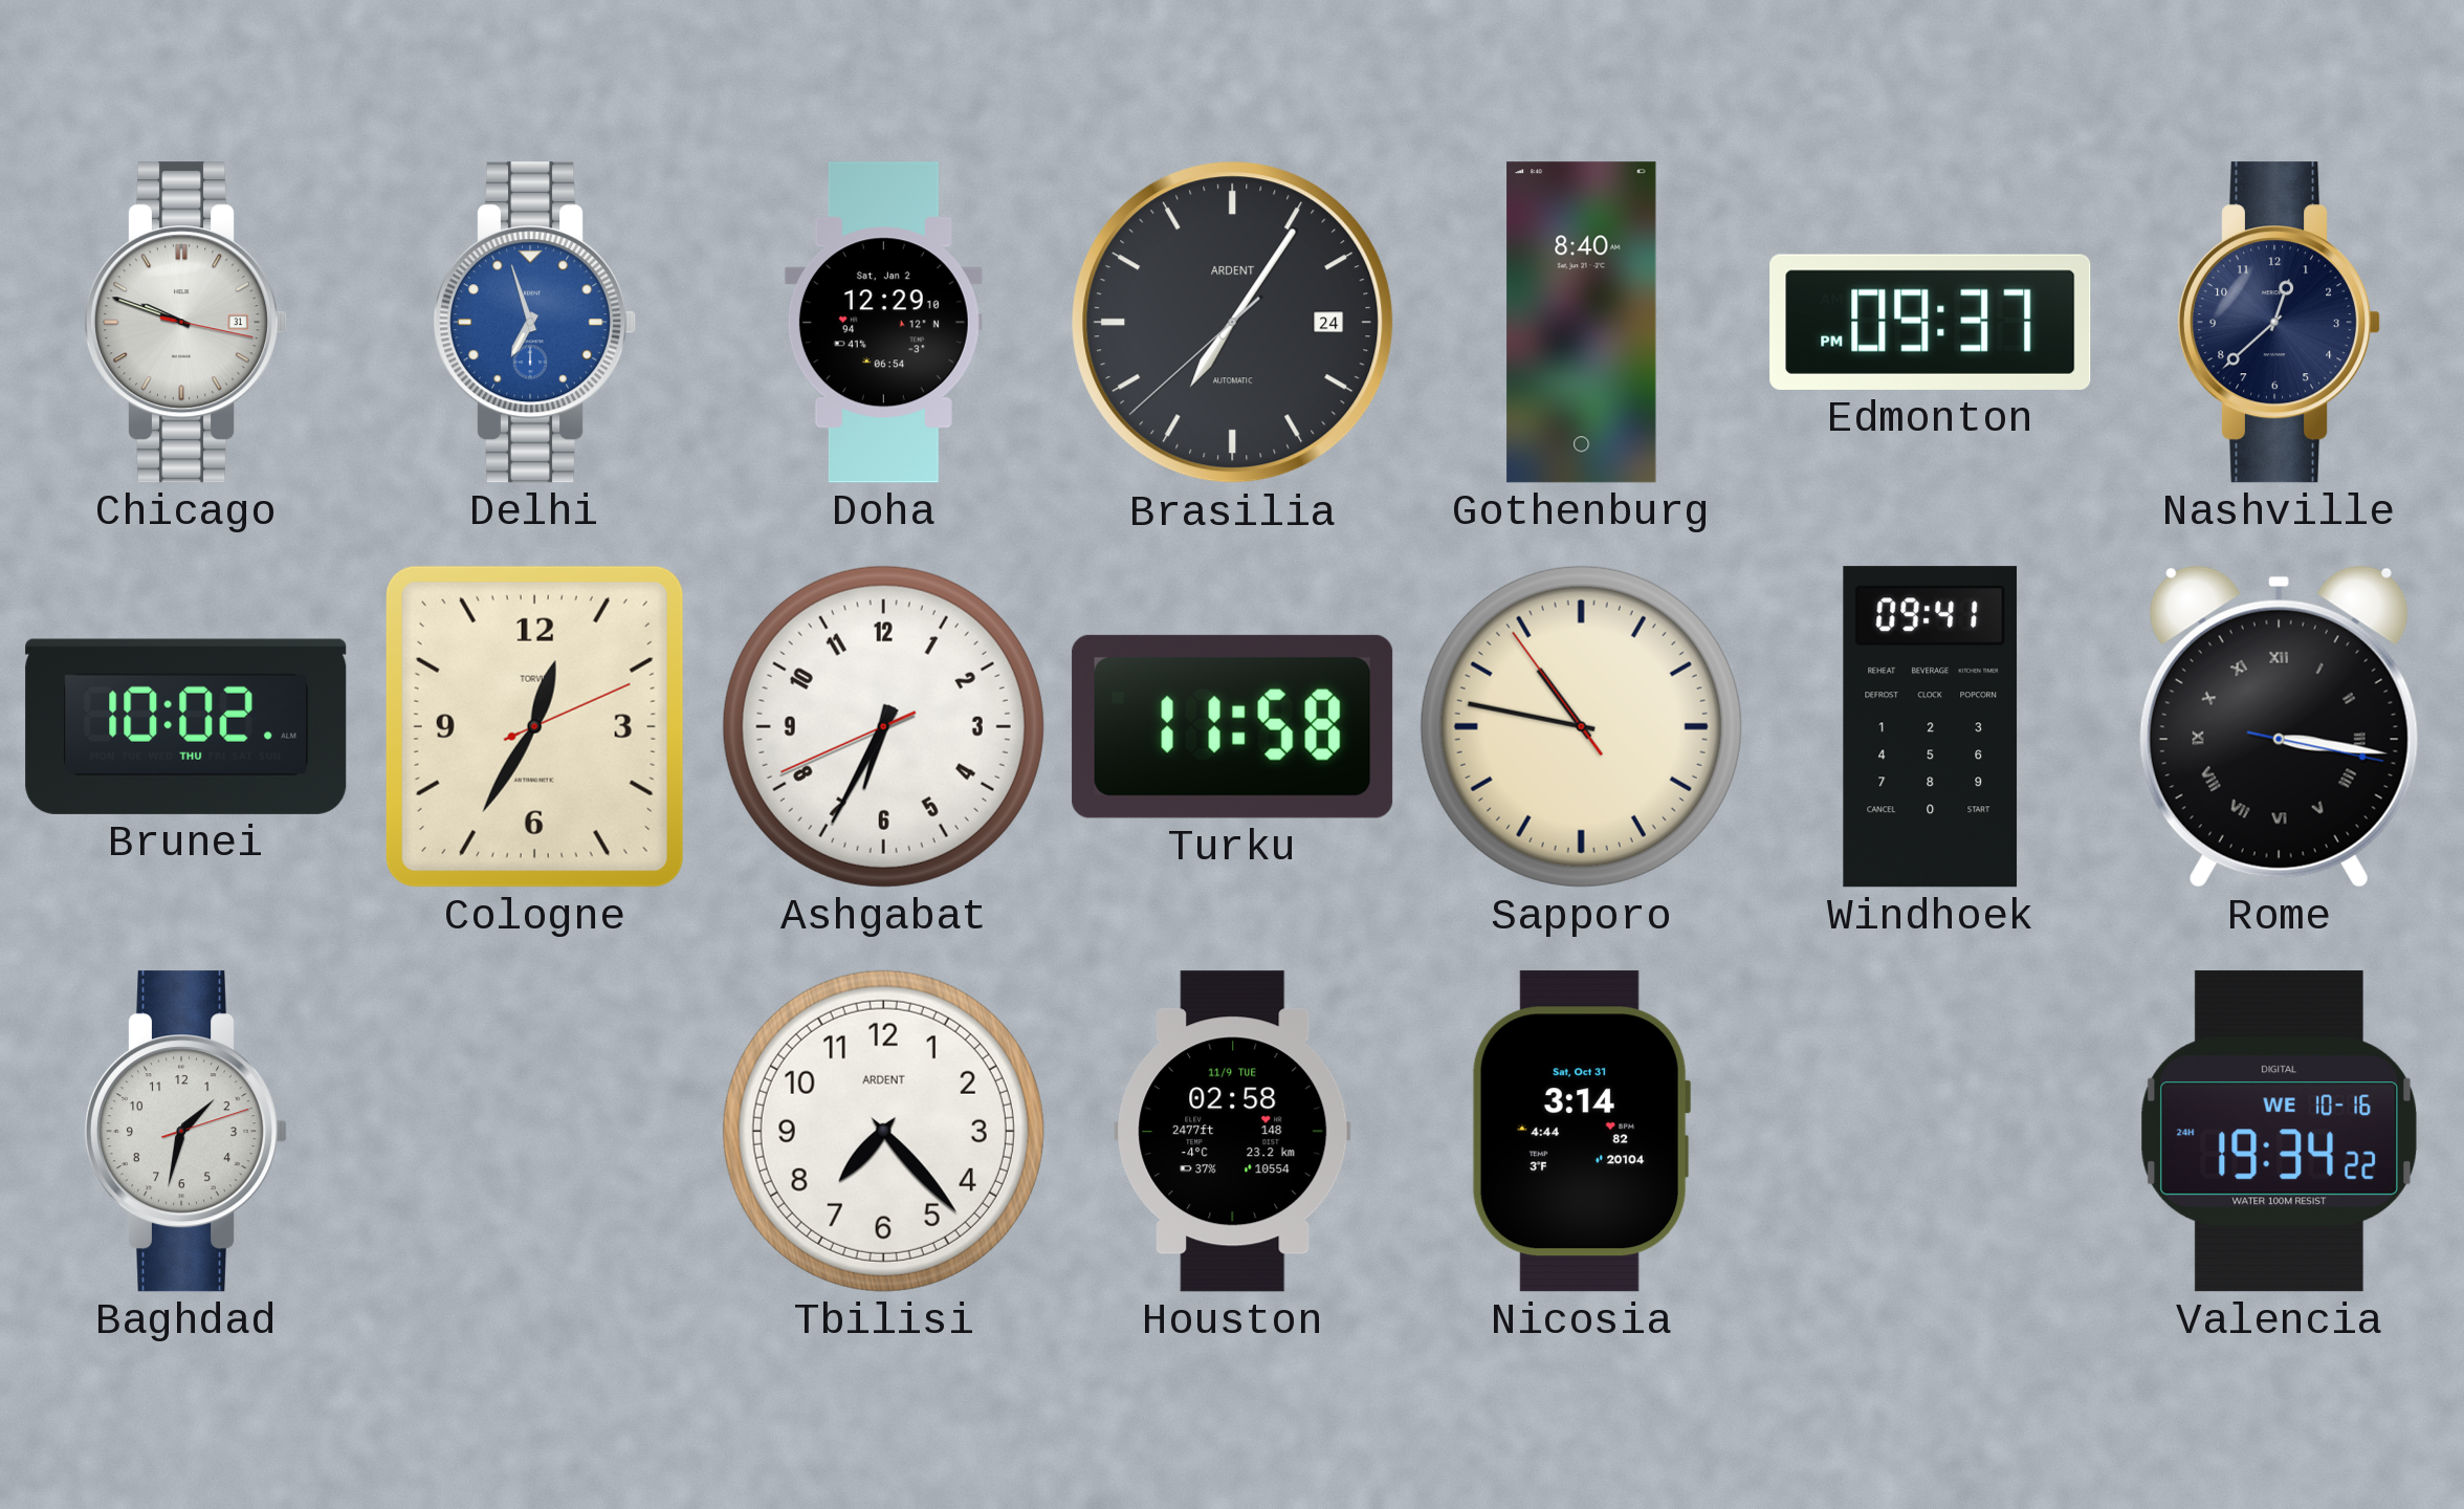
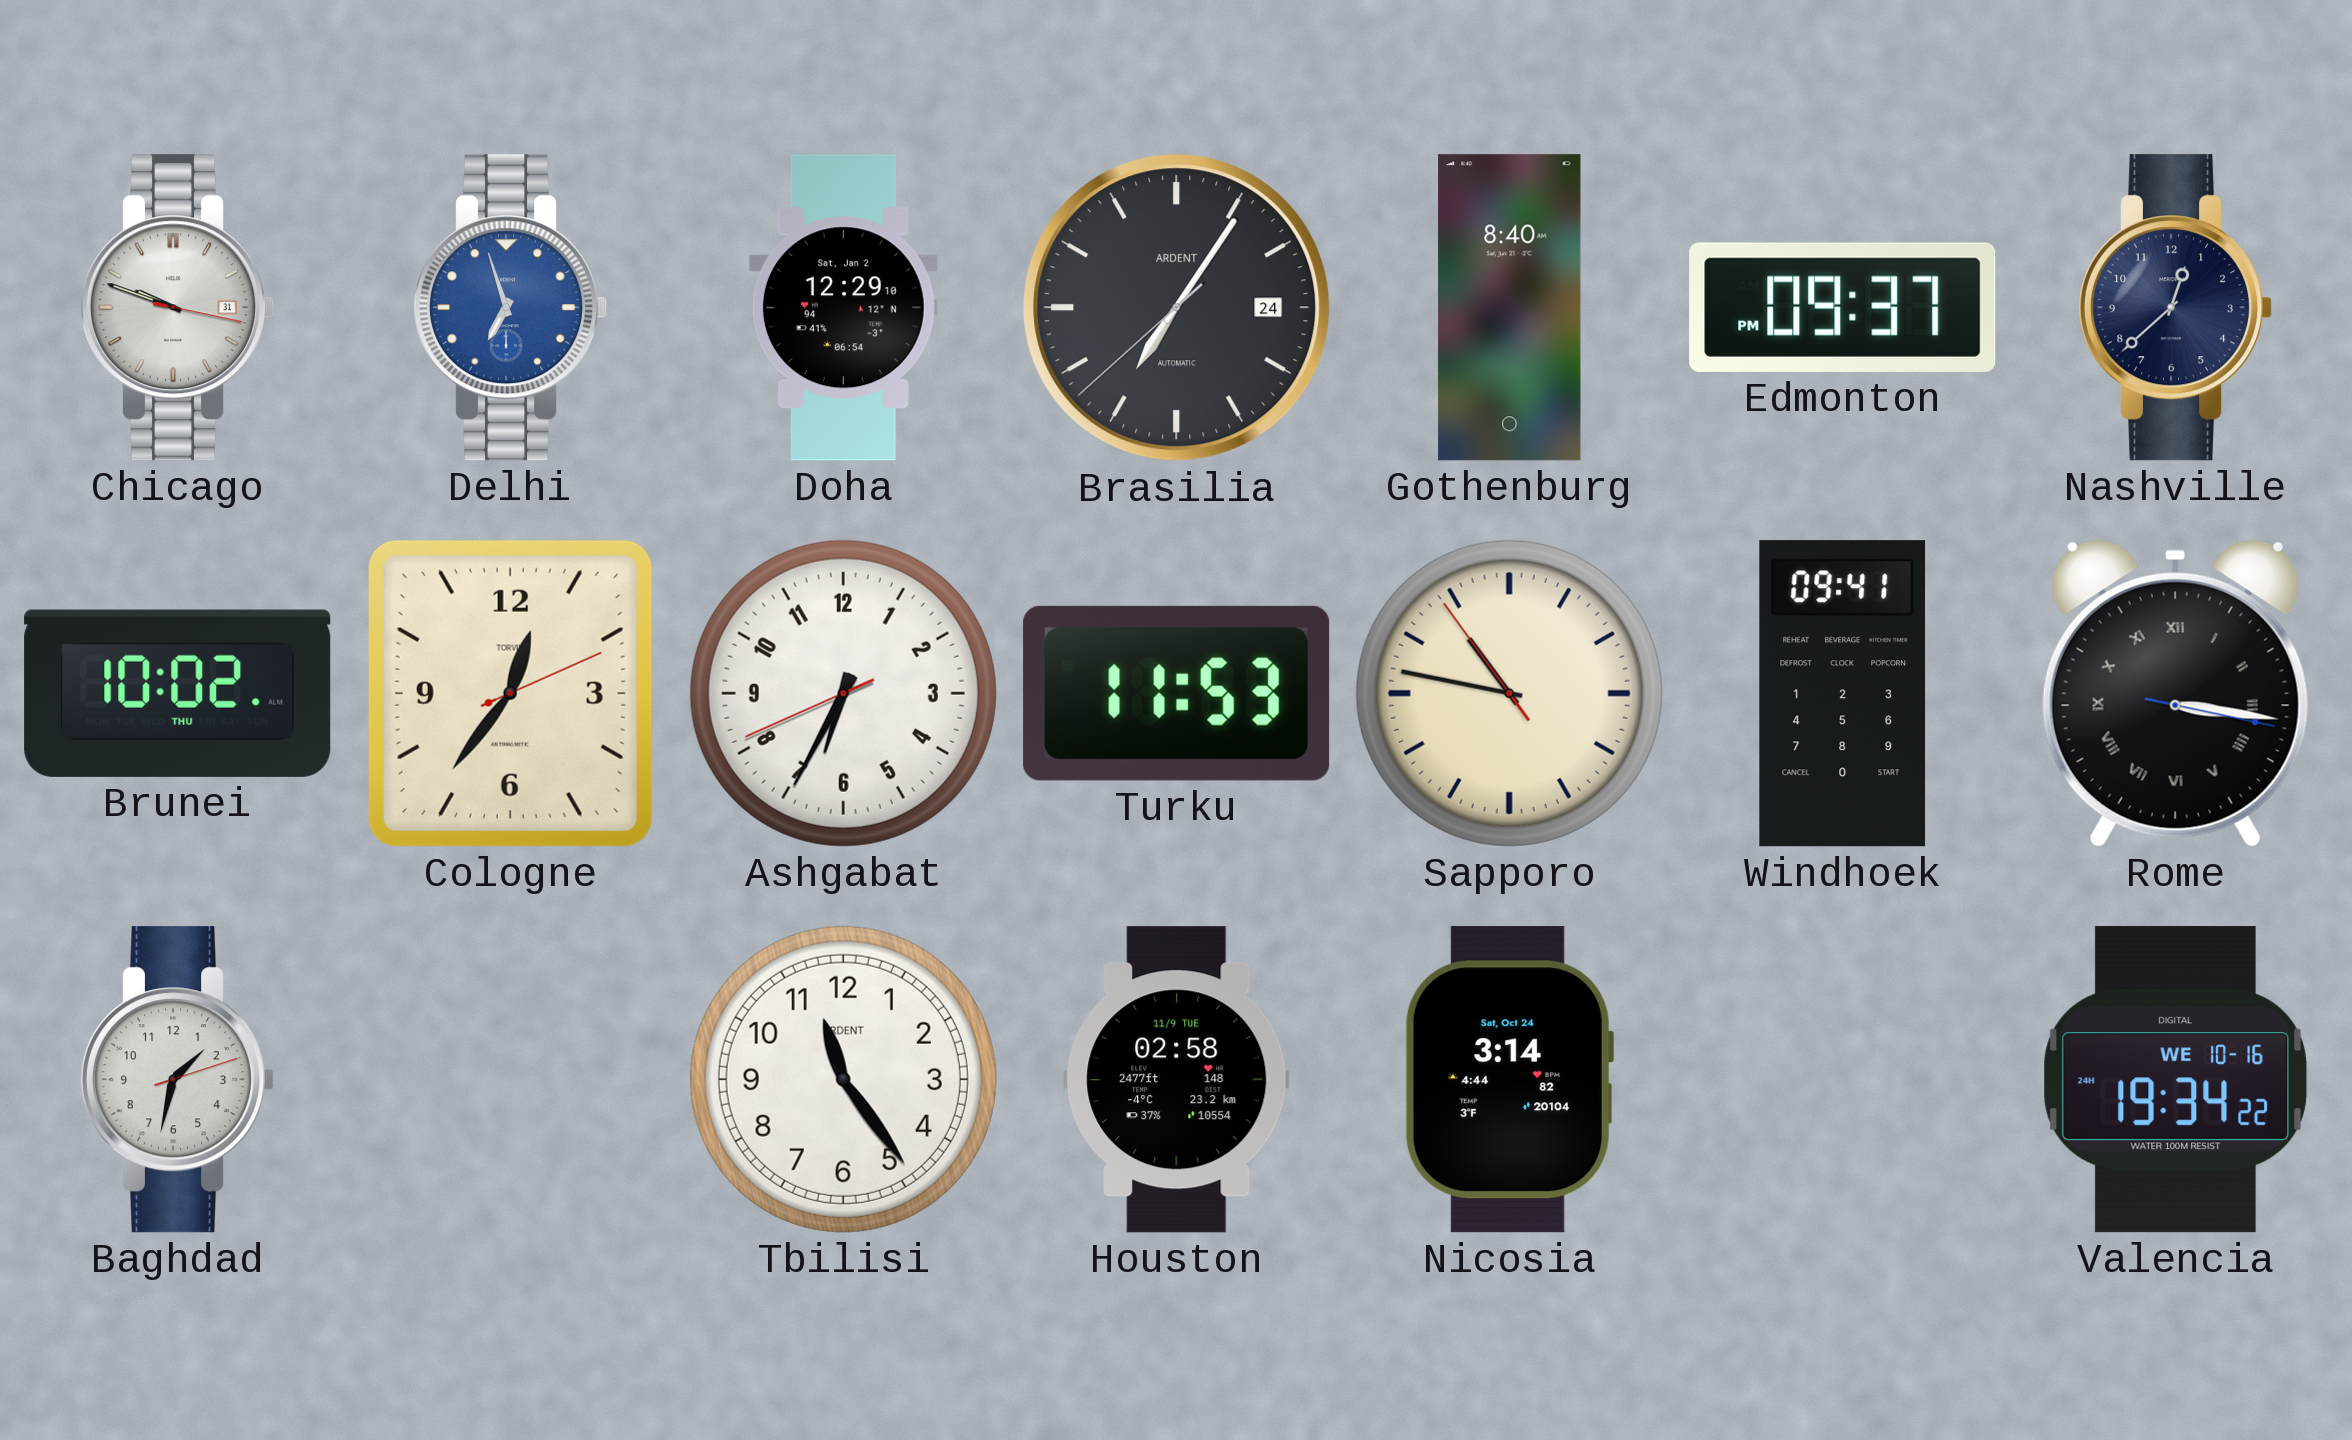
Cologne: 12:35 -> 12:36
Turku: 11:58 -> 11:53
Tbilisi: 7:23 -> 11:24
Nicosia date: Sat, Oct 31 -> Sat, Oct 24
